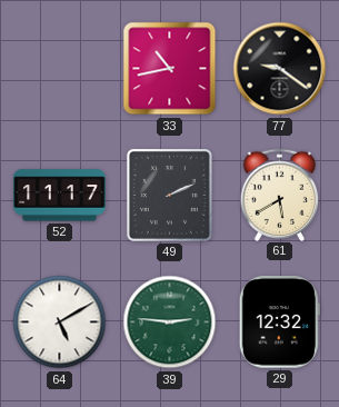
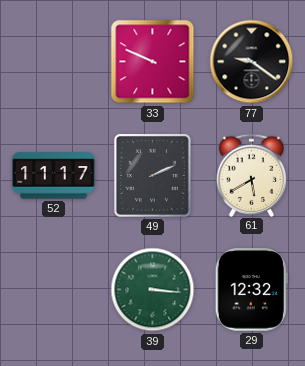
33: 10:43 -> 9:49
64: 5:10 -> none
39: 2:46 -> 3:16
